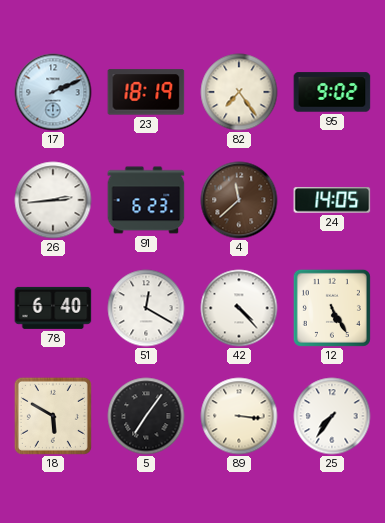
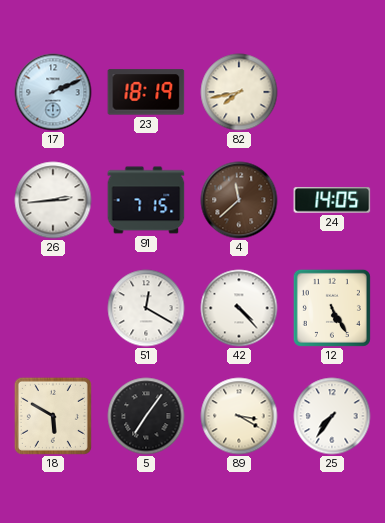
82: 7:24 -> 7:43
95: 9:02 -> none
91: 6:23 -> 7:15
78: 6:40 -> none
89: 3:16 -> 3:20
